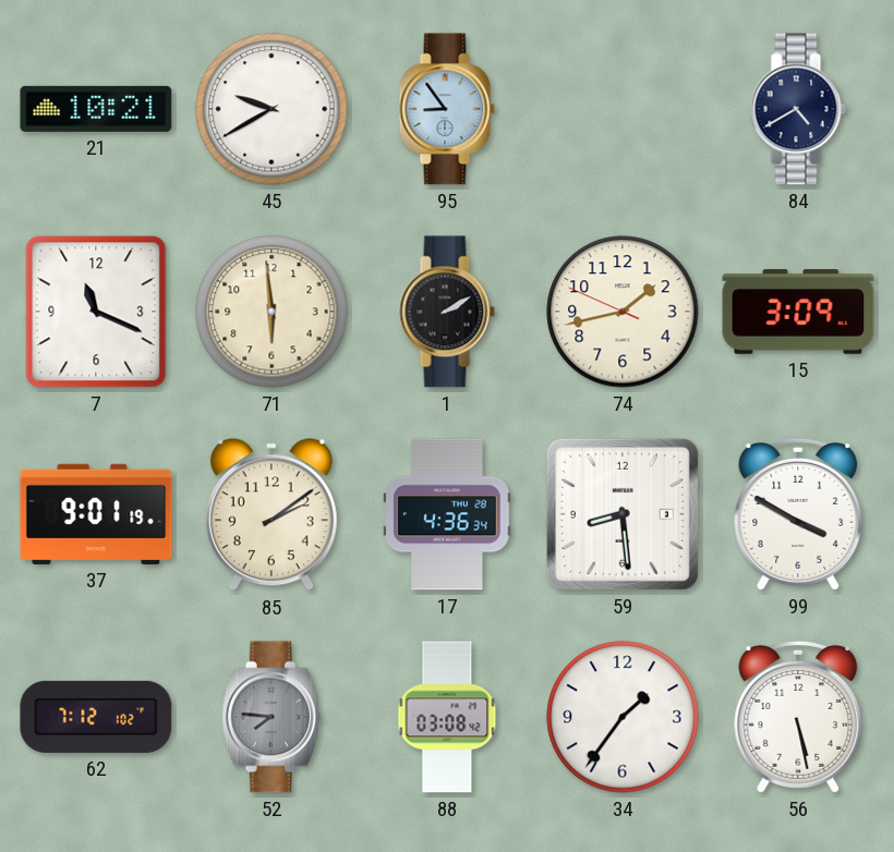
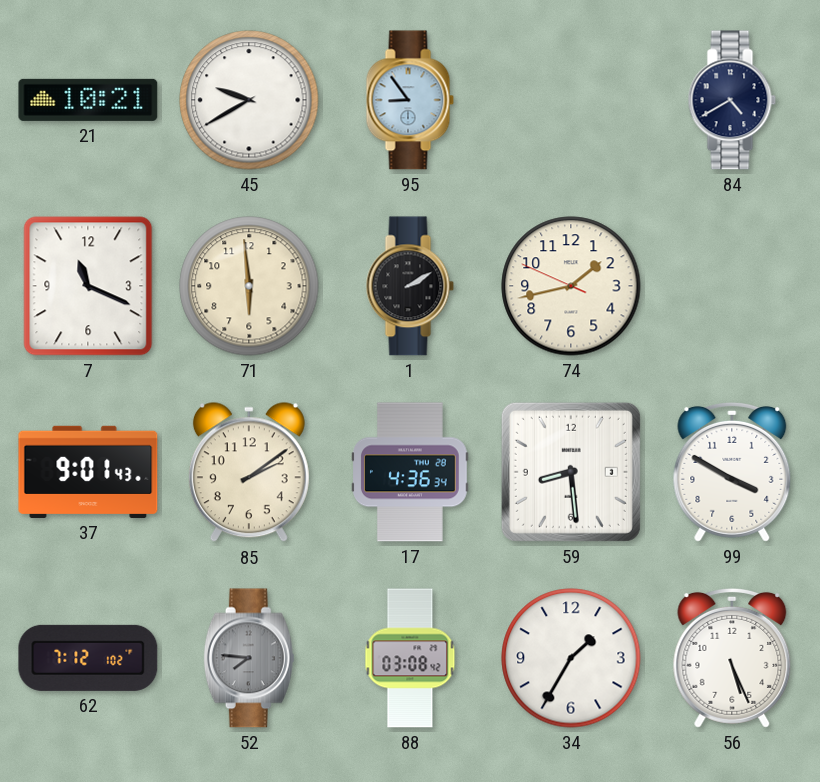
15: 3:09 -> none
37: 9:01:19 -> 9:01:43
34: 1:36 -> 1:35
56: 5:28 -> 5:26
